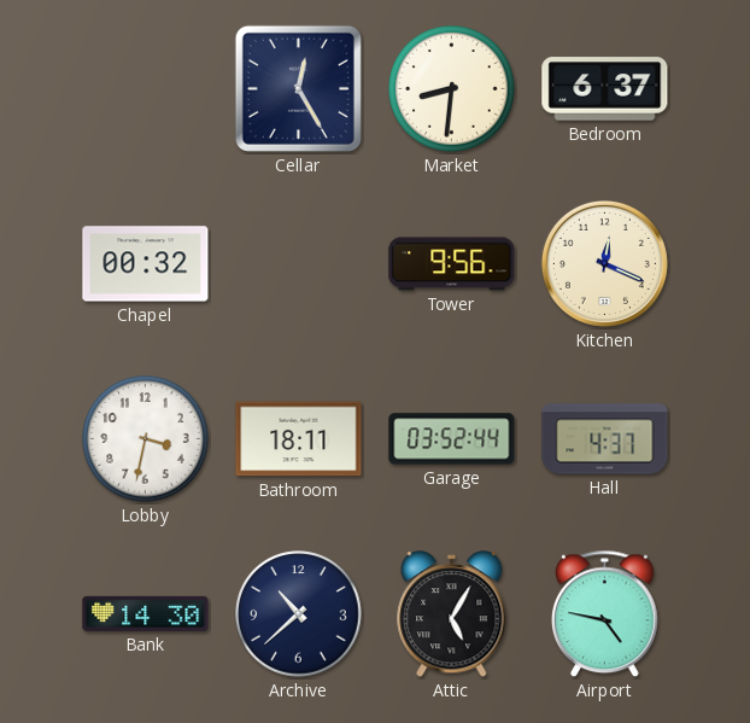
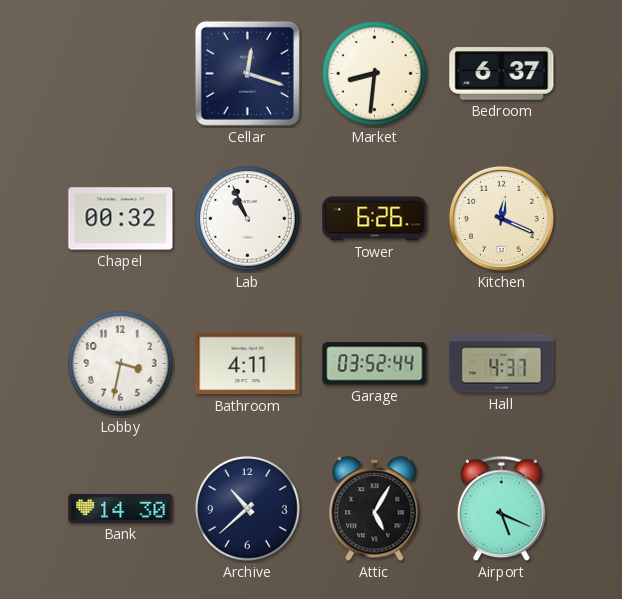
Cellar: 12:25 -> 12:18
Lab: none -> 10:56
Tower: 9:56 -> 6:26
Bathroom: 18:11 -> 4:11
Airport: 4:47 -> 5:19
